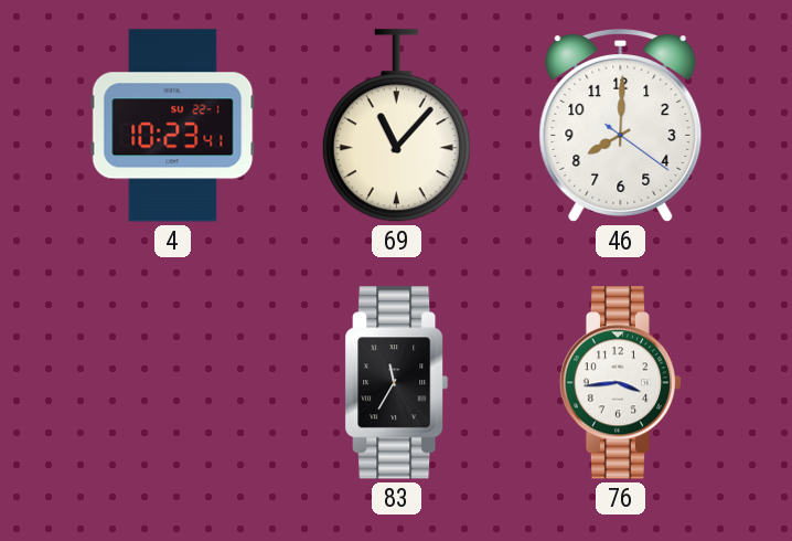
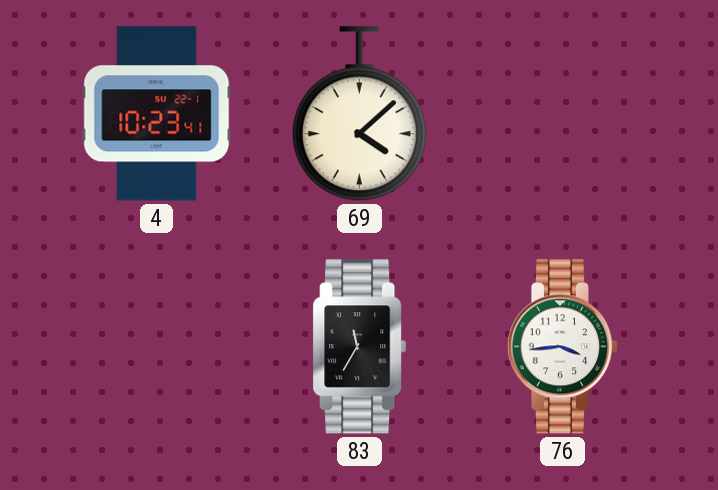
69: 11:07 -> 4:08
46: 8:00 -> none
